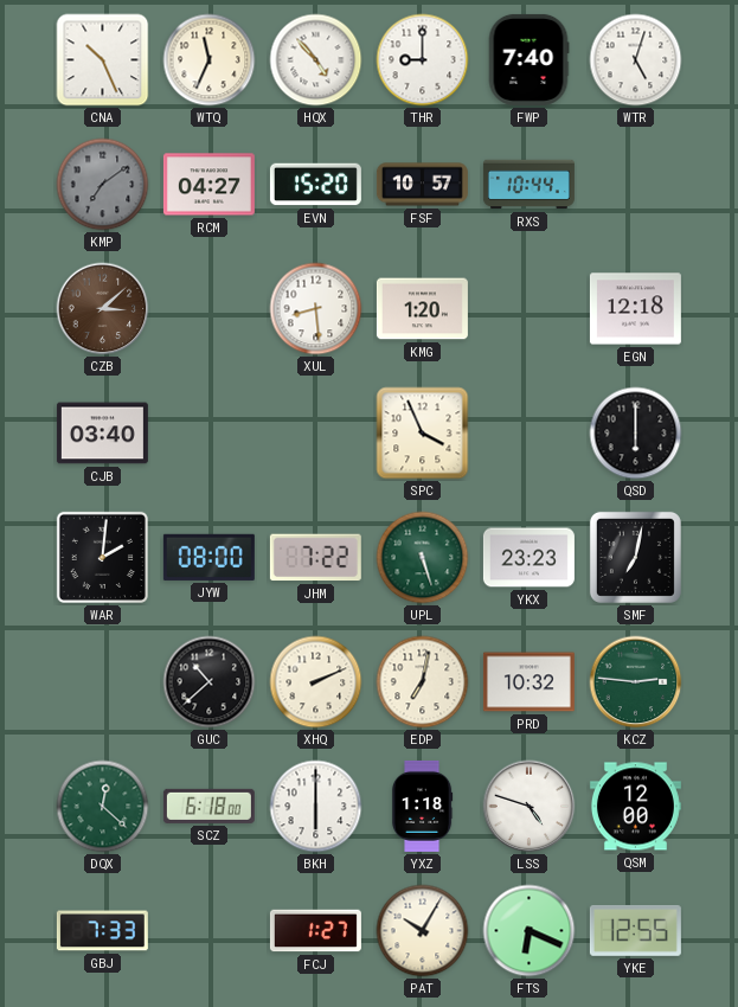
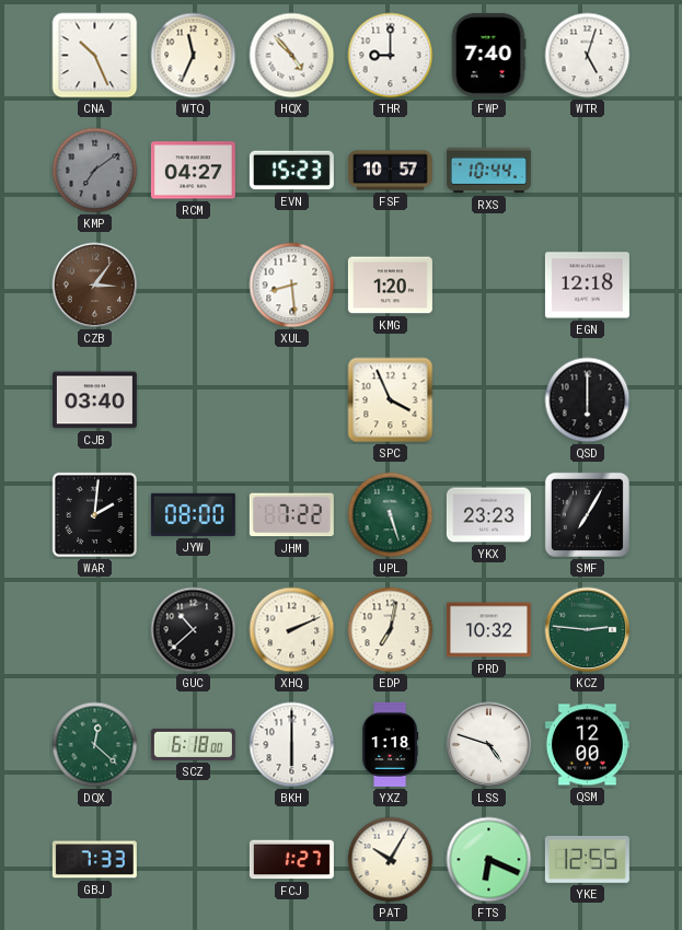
EVN: 15:20 -> 15:23
CZB: 3:08 -> 3:06
SMF: 7:02 -> 7:05
